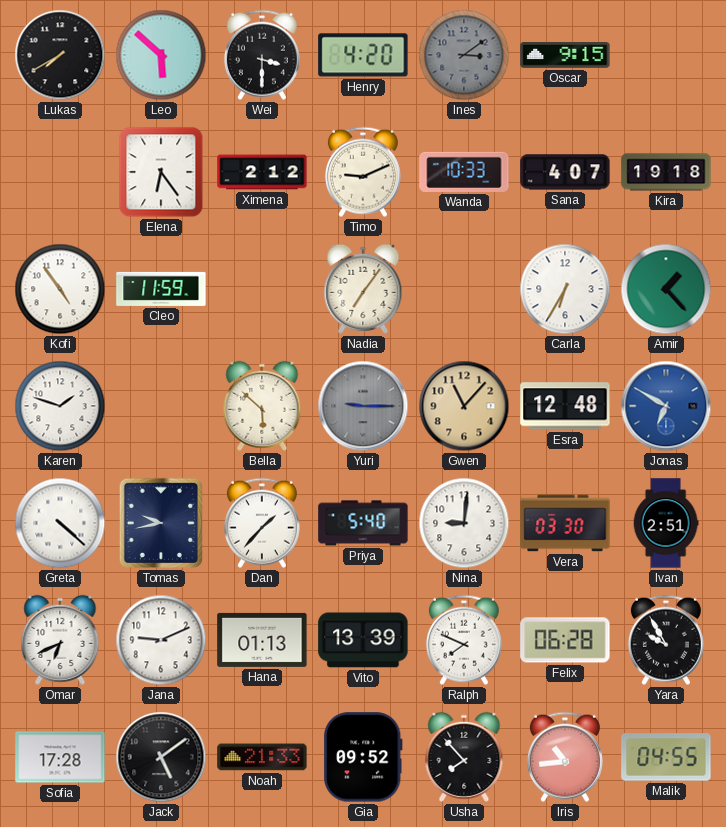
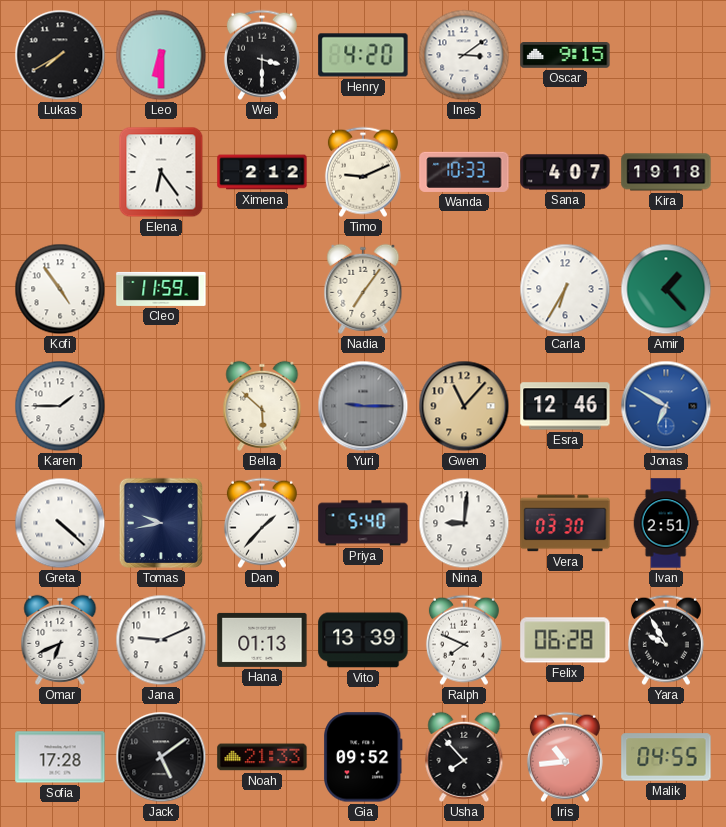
Leo: 5:52 -> 6:30
Ines dial: grey -> white
Karen: 1:48 -> 1:45
Esra: 12:48 -> 12:46
